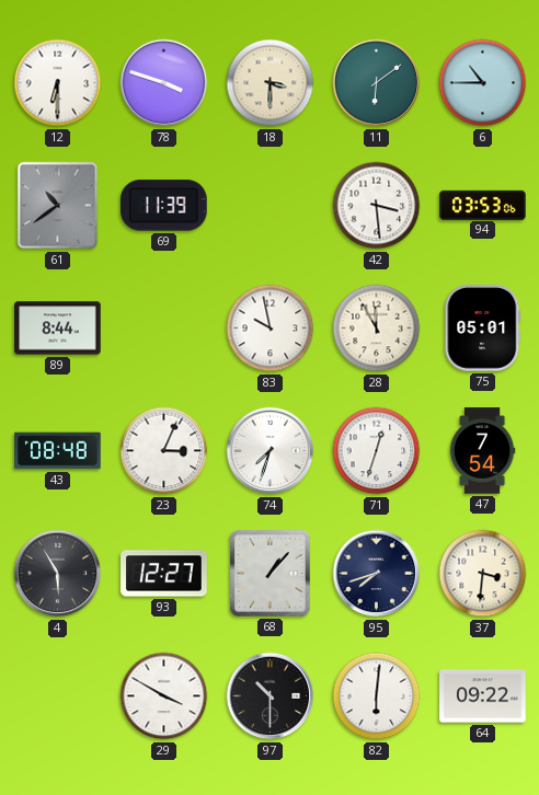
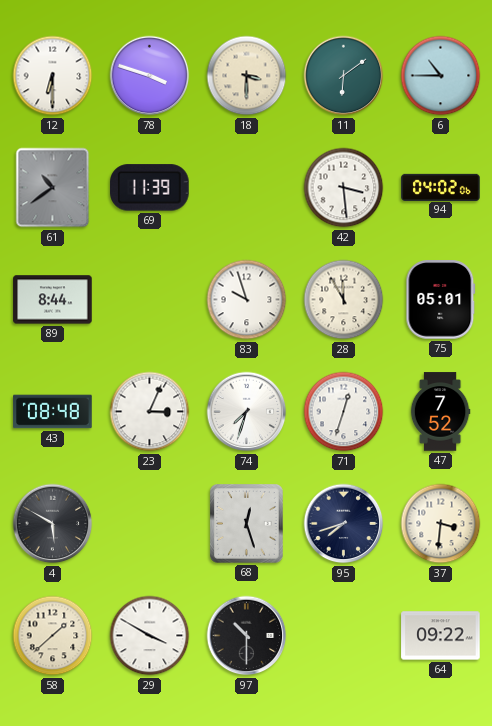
94: 03:53 -> 04:02
83: 9:58 -> 9:57
47: 7:54 -> 7:52
4: 5:55 -> 5:50
93: 12:27 -> none
68: 1:07 -> 12:27
58: none -> 1:38
82: 6:01 -> none
